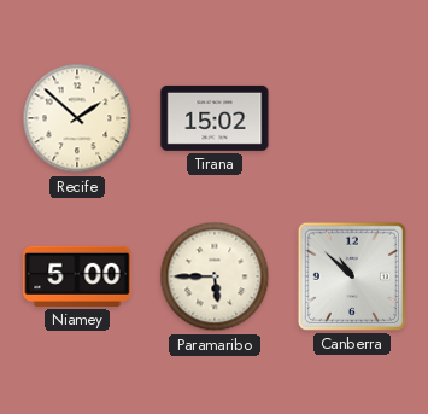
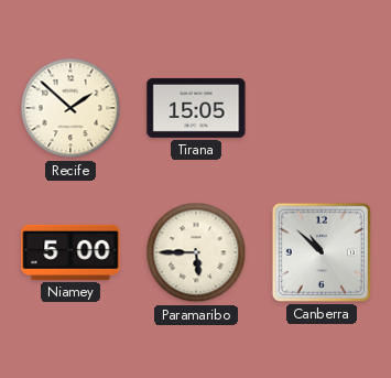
Tirana: 15:02 -> 15:05
